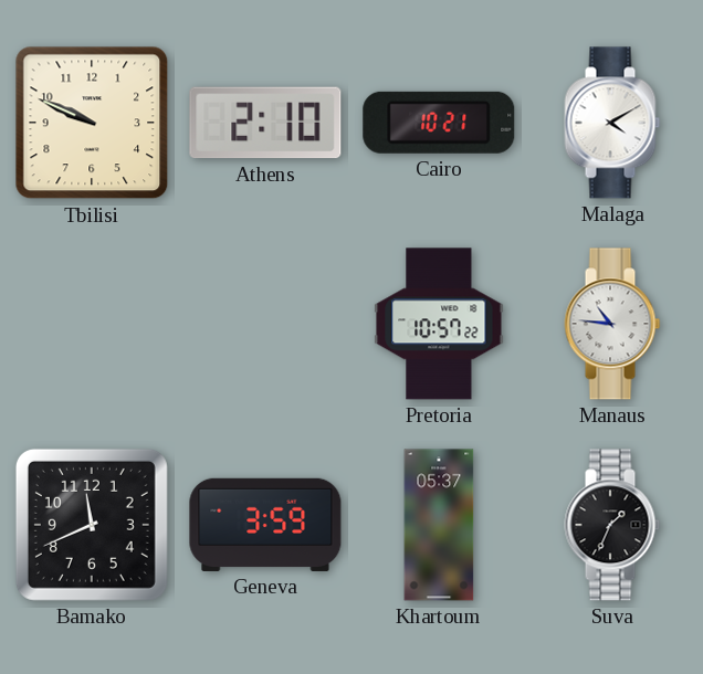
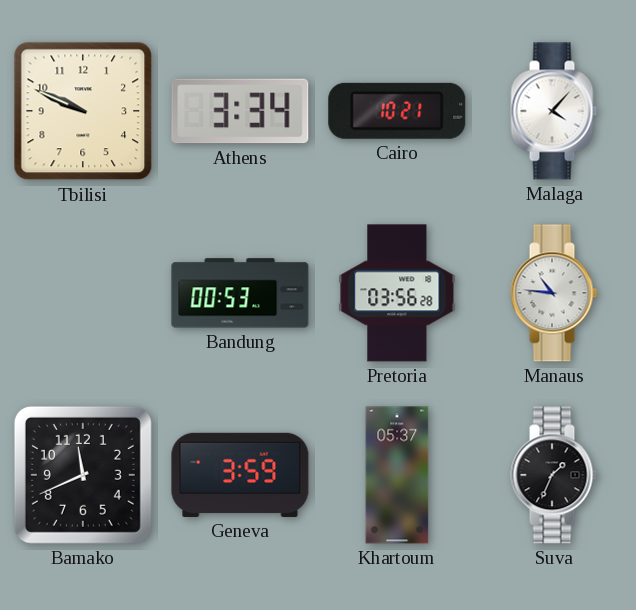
Athens: 2:10 -> 3:34
Malaga: 4:10 -> 4:07
Bandung: none -> 00:53
Pretoria: 10:57 -> 03:56
